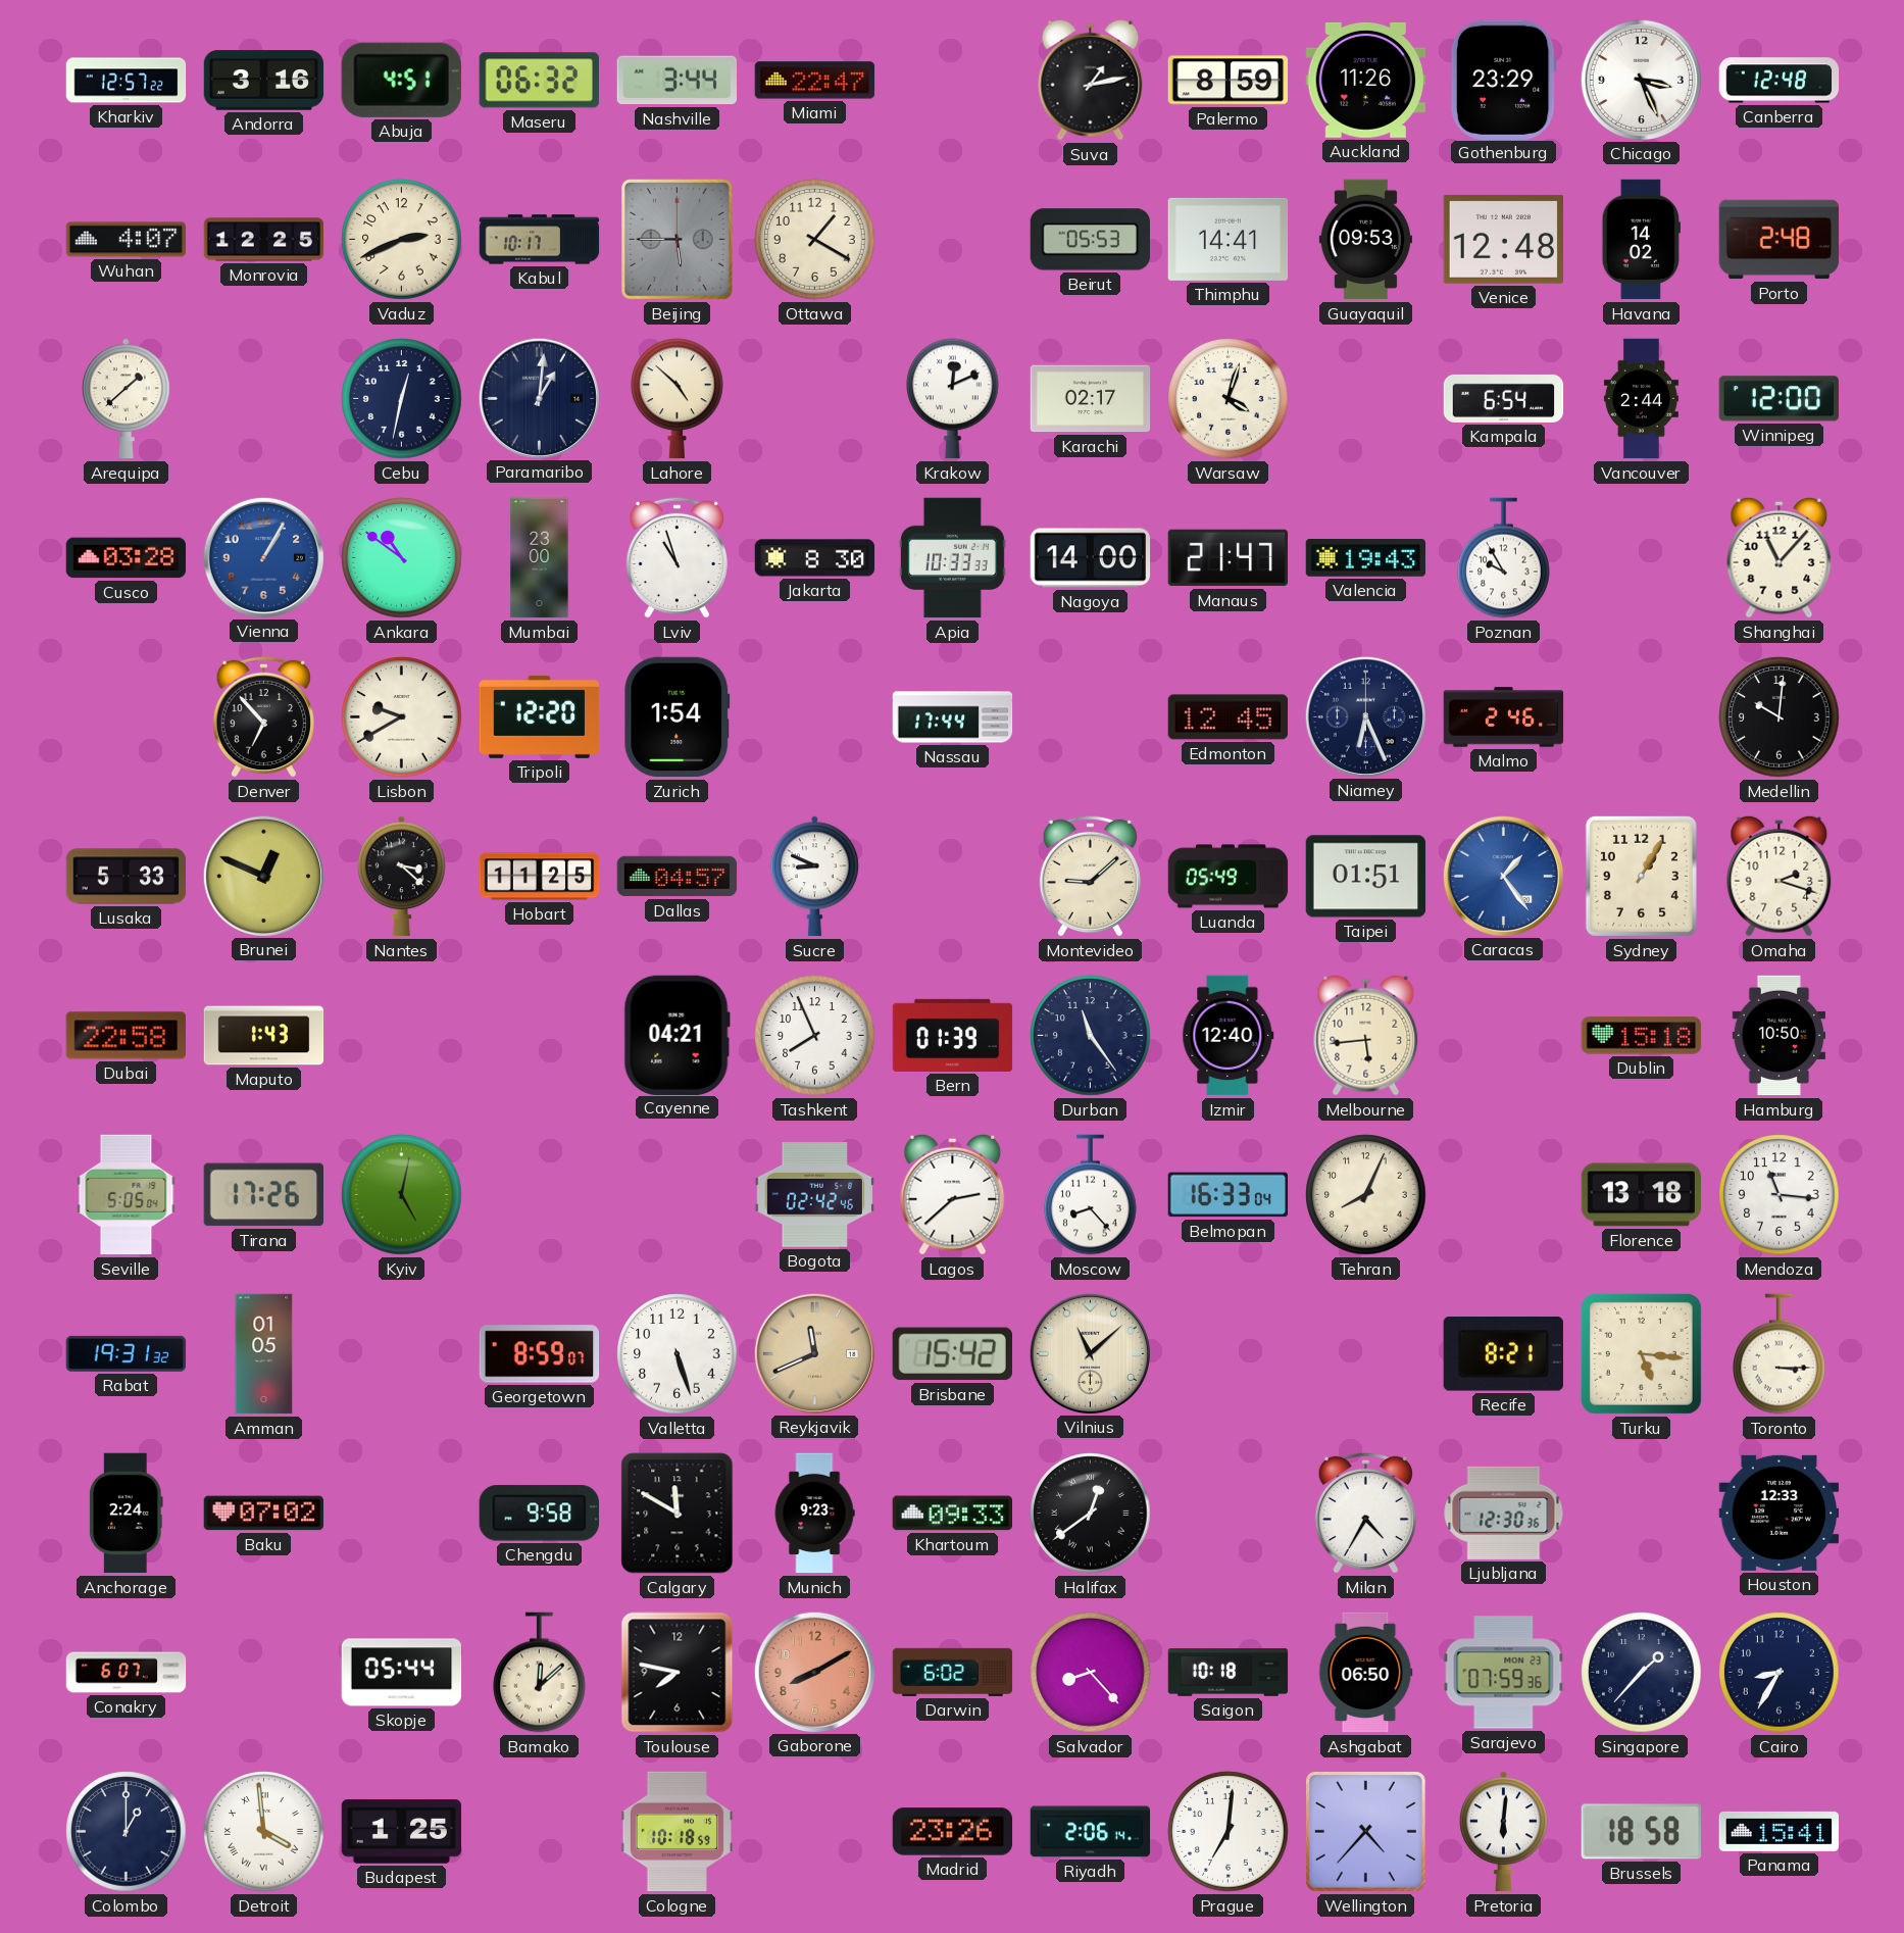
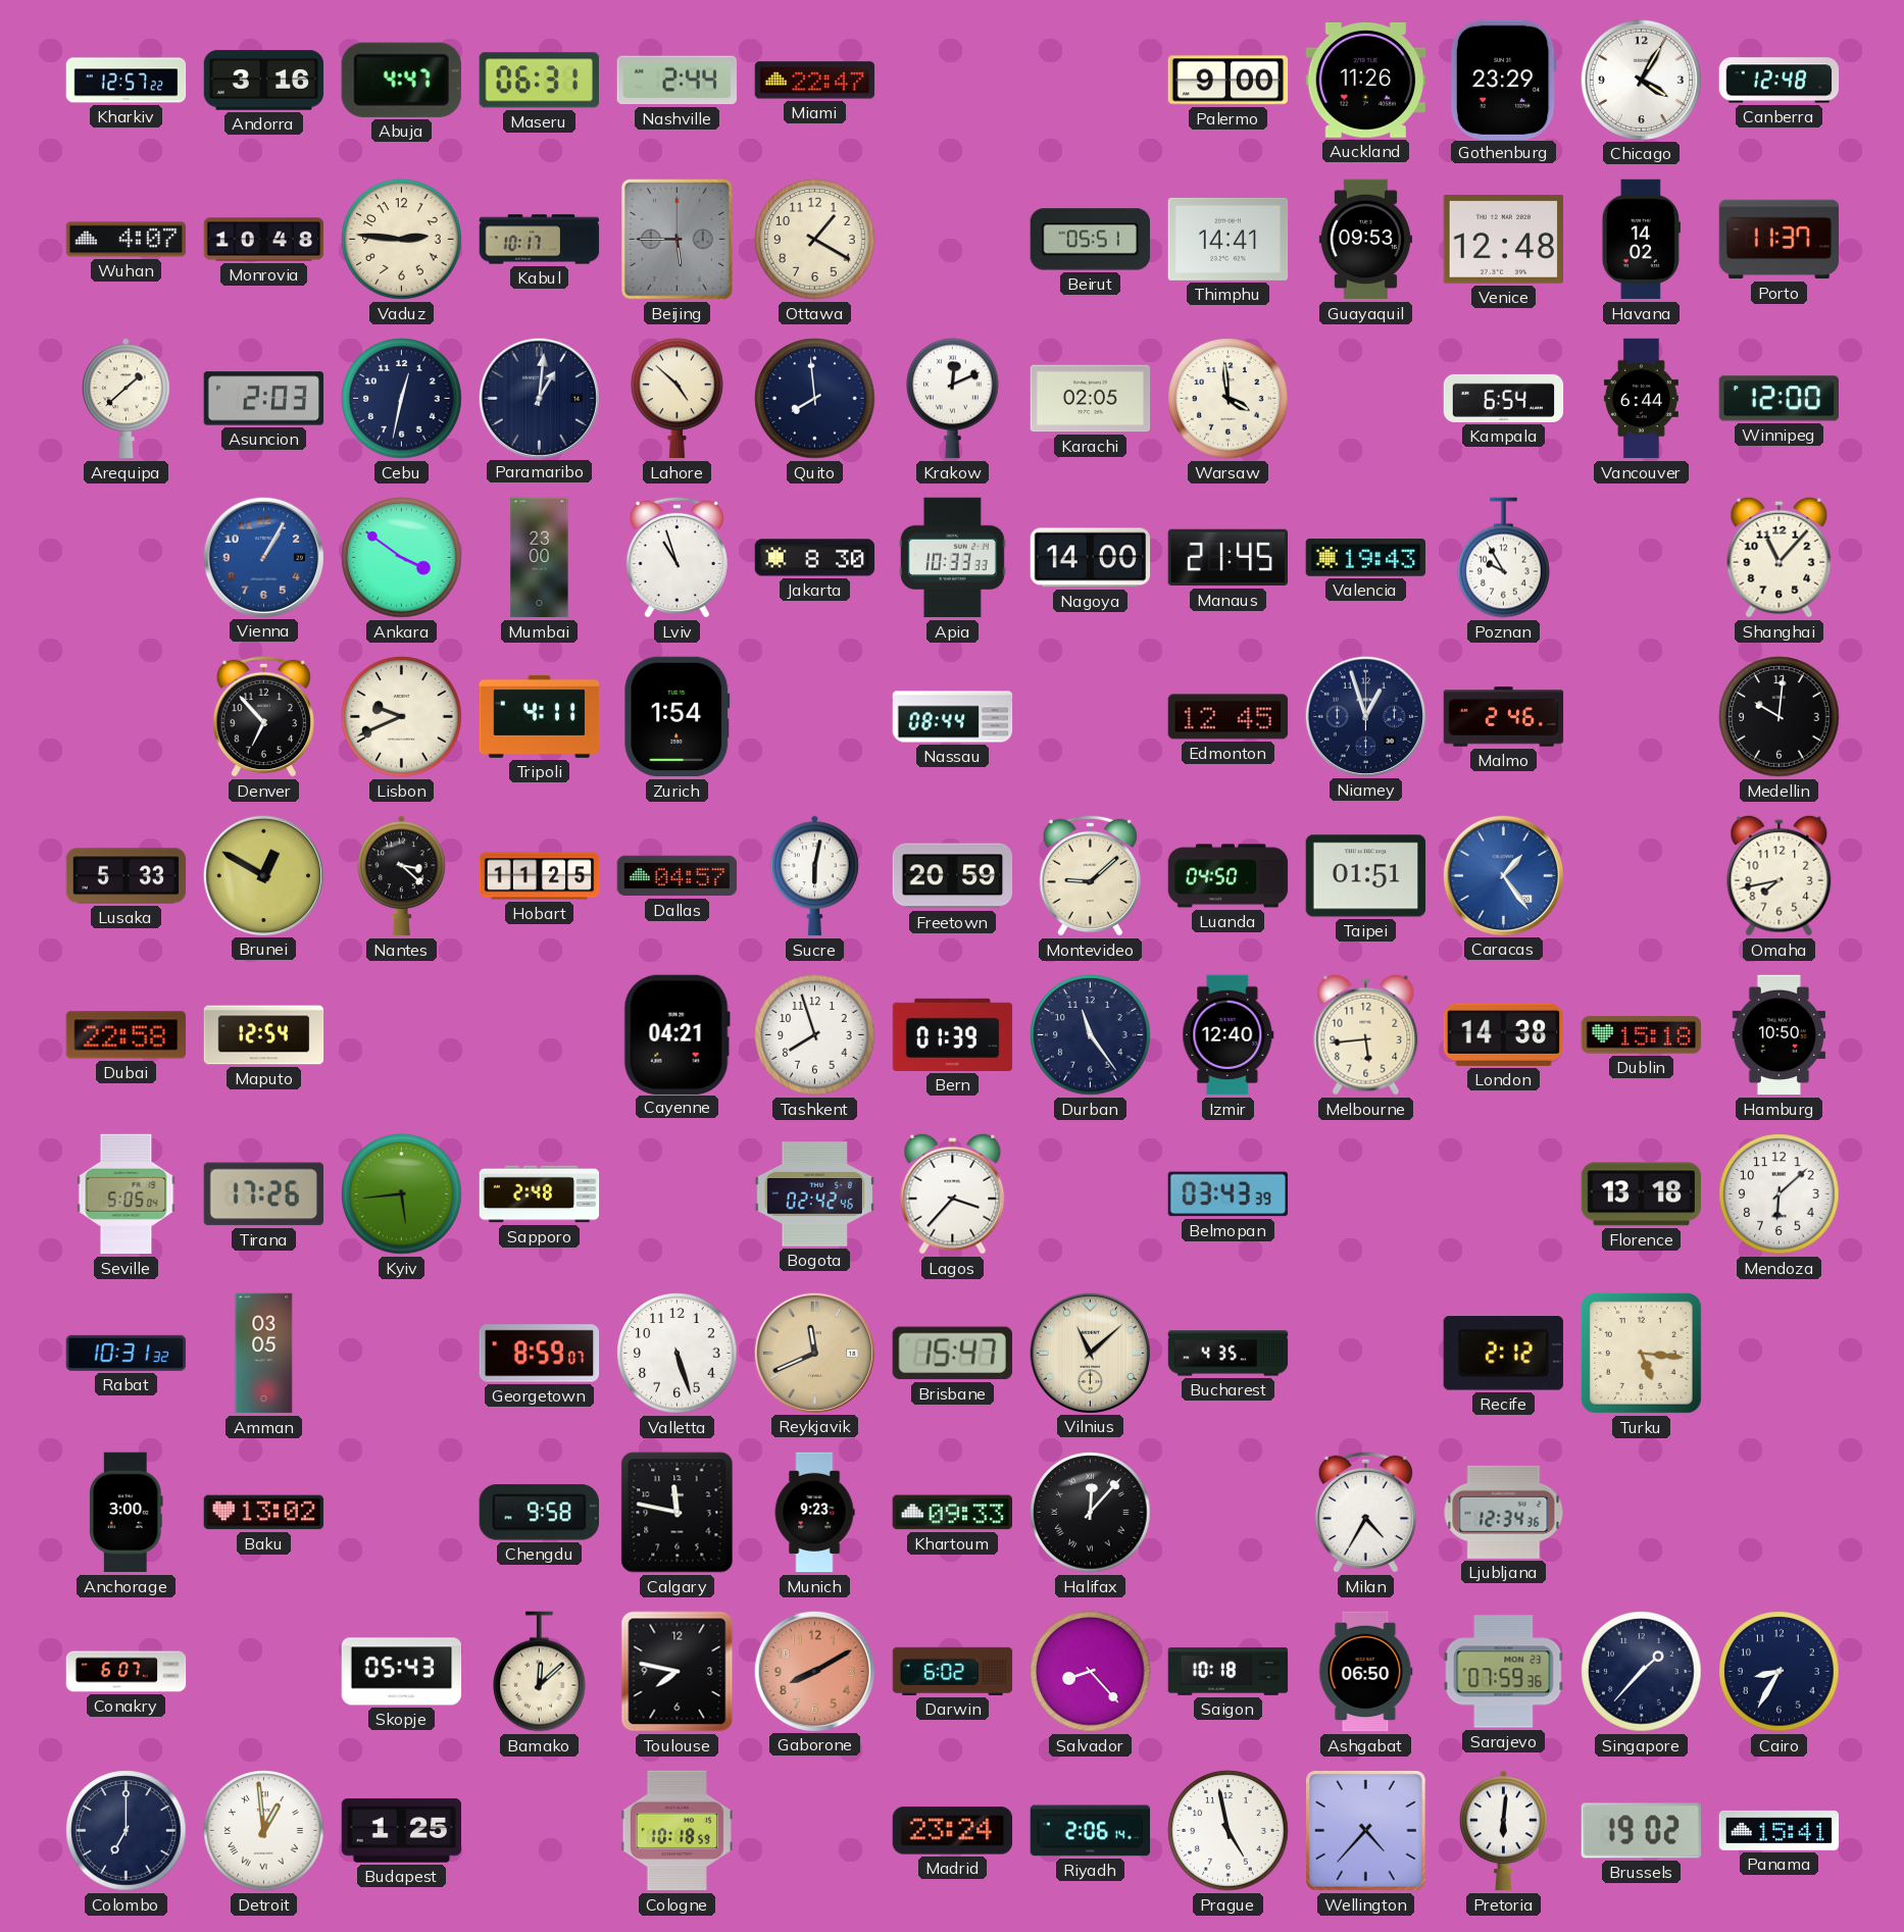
Abuja: 4:51 -> 4:47
Maseru: 06:32 -> 06:31
Nashville: 3:44 -> 2:44
Suva: 1:13 -> none
Palermo: 8:59 -> 9:00
Chicago: 3:26 -> 4:05
Monrovia: 12:25 -> 10:48
Vaduz: 2:41 -> 2:46
Beirut: 05:53 -> 05:51
Porto: 2:48 -> 11:37
Asuncion: none -> 2:03
Quito: none -> 7:59
Karachi: 02:17 -> 02:05
Warsaw: 4:03 -> 3:59
Vancouver: 2:44 -> 6:44
Cusco: 03:28 -> none
Ankara: 10:51 -> 3:51
Manaus: 21:47 -> 21:45
Lisbon: 9:40 -> 9:41
Tripoli: 12:20 -> 4:11
Nassau: 17:44 -> 08:44
Niamey: 6:26 -> 12:57
Brunei: 12:49 -> 12:50
Sucre: 8:49 -> 6:02
Freetown: none -> 20:59
Luanda: 05:49 -> 04:50
Sydney: 1:05 -> none
Omaha: 2:18 -> 7:43
Maputo: 1:43 -> 12:54
Tashkent: 7:56 -> 7:57
London: none -> 14:38
Kyiv: 5:02 -> 5:44
Sapporo: none -> 2:48
Lagos: 2:38 -> 3:37
Moscow: 8:23 -> none
Belmopan: 16:33 -> 03:43
Tehran: 8:04 -> none
Mendoza: 11:16 -> 6:08
Rabat: 19:31 -> 10:31
Amman: 01:05 -> 03:05
Brisbane: 15:42 -> 15:47
Bucharest: none -> 4:35
Recife: 8:21 -> 2:12
Toronto: 3:15 -> none
Anchorage: 2:24 -> 3:00
Baku: 07:02 -> 13:02
Calgary: 11:50 -> 11:47
Halifax: 12:39 -> 12:07
Ljubljana: 12:30 -> 12:34
Houston: 12:33 -> none
Skopje: 05:44 -> 05:43
Colombo: 1:00 -> 7:00
Detroit: 3:59 -> 12:59
Madrid: 23:26 -> 23:24
Prague: 7:01 -> 4:58
Brussels: 18:58 -> 19:02
